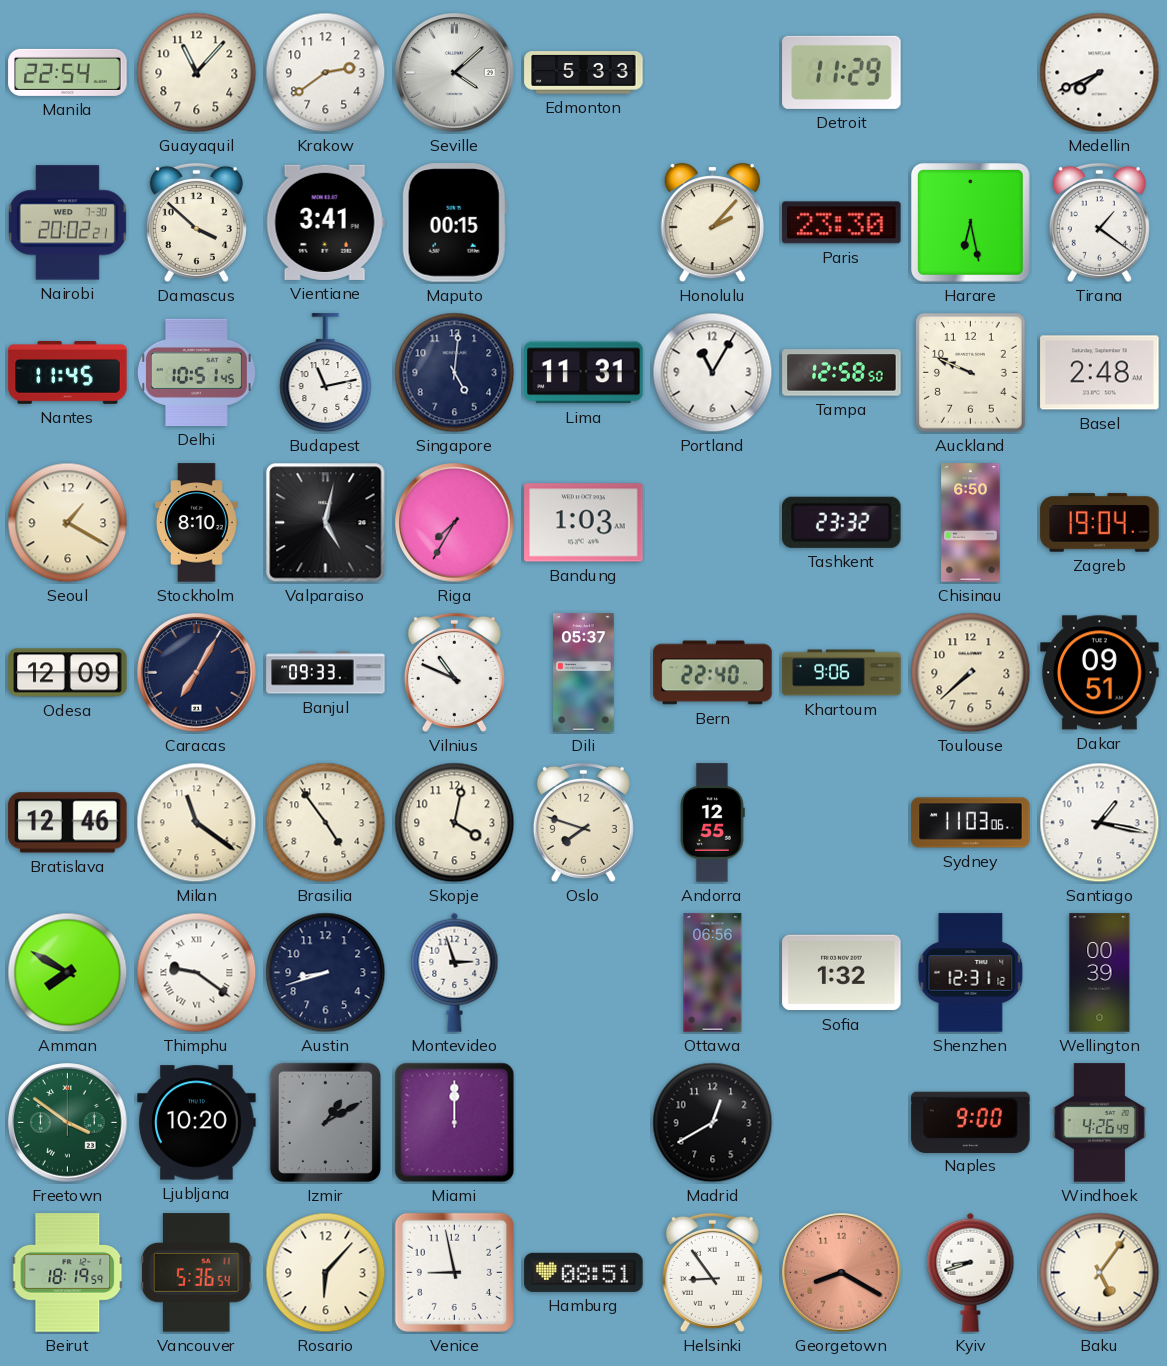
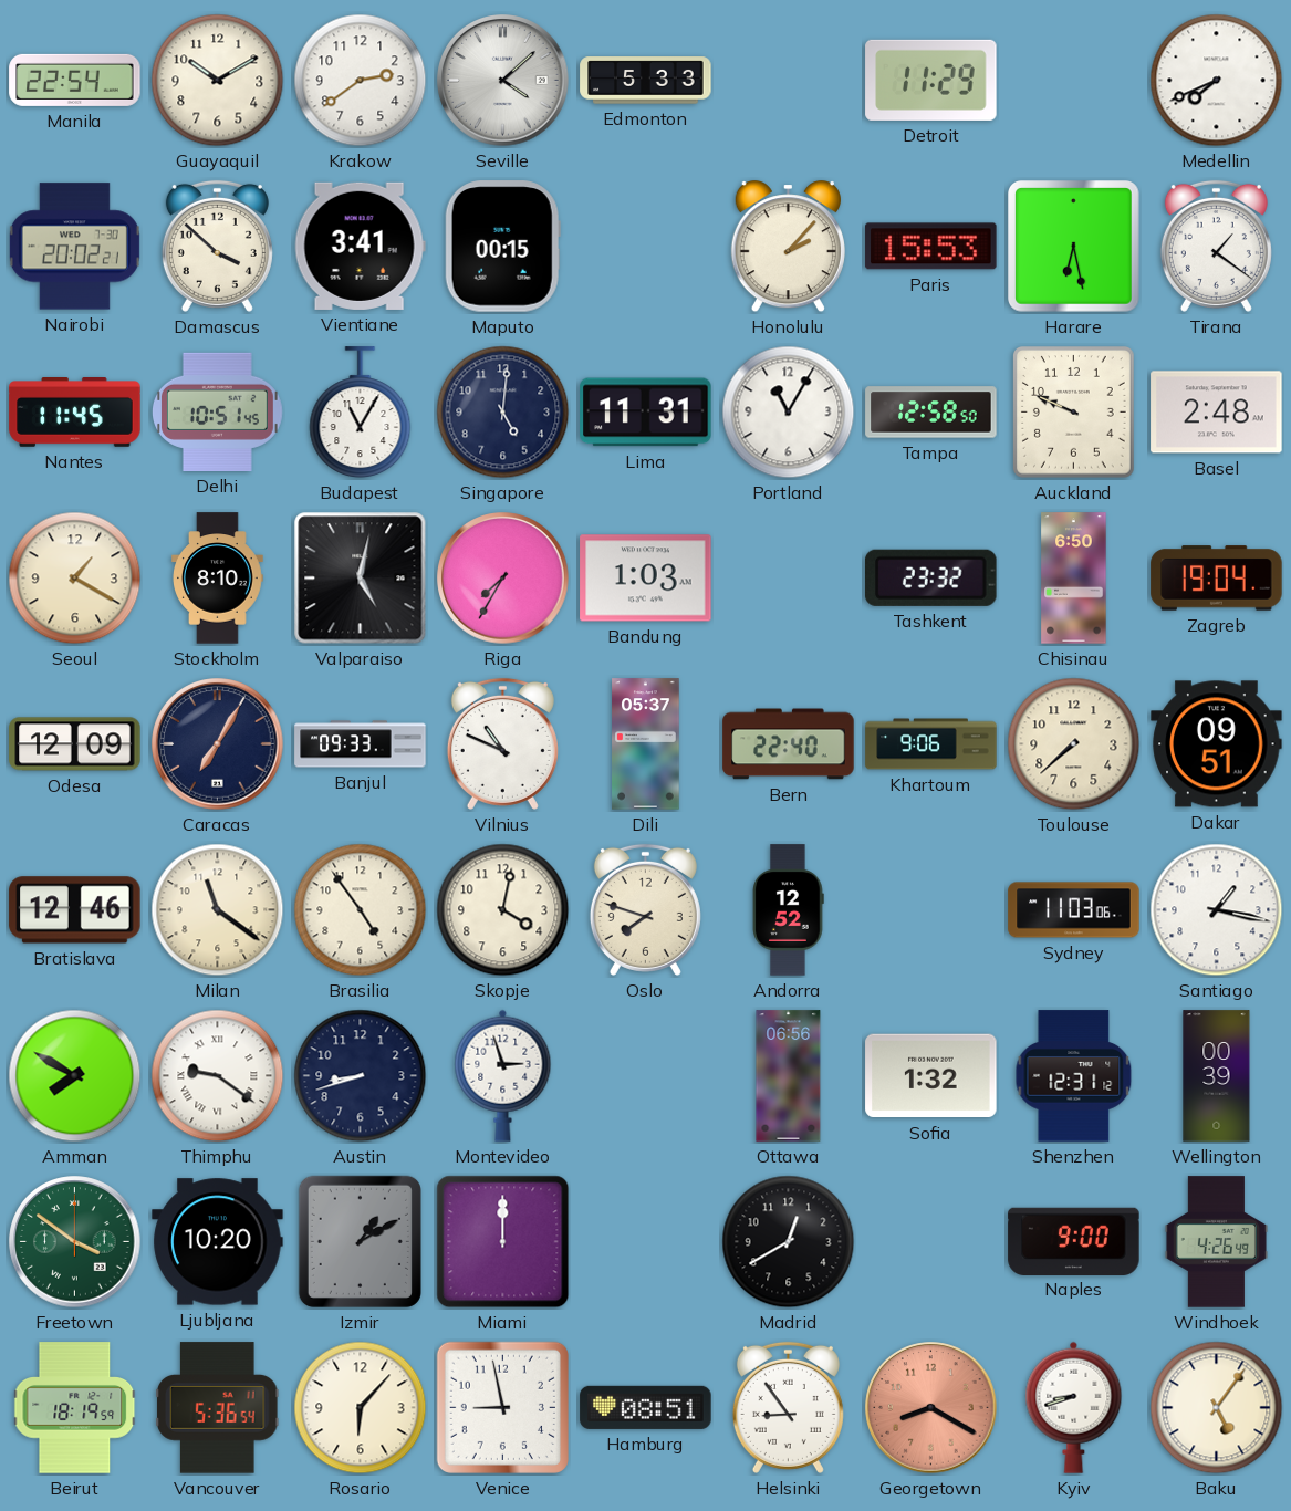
Guayaquil: 11:07 -> 10:10
Paris: 23:30 -> 15:53
Budapest: 11:13 -> 11:05
Andorra: 12:55 -> 12:52
